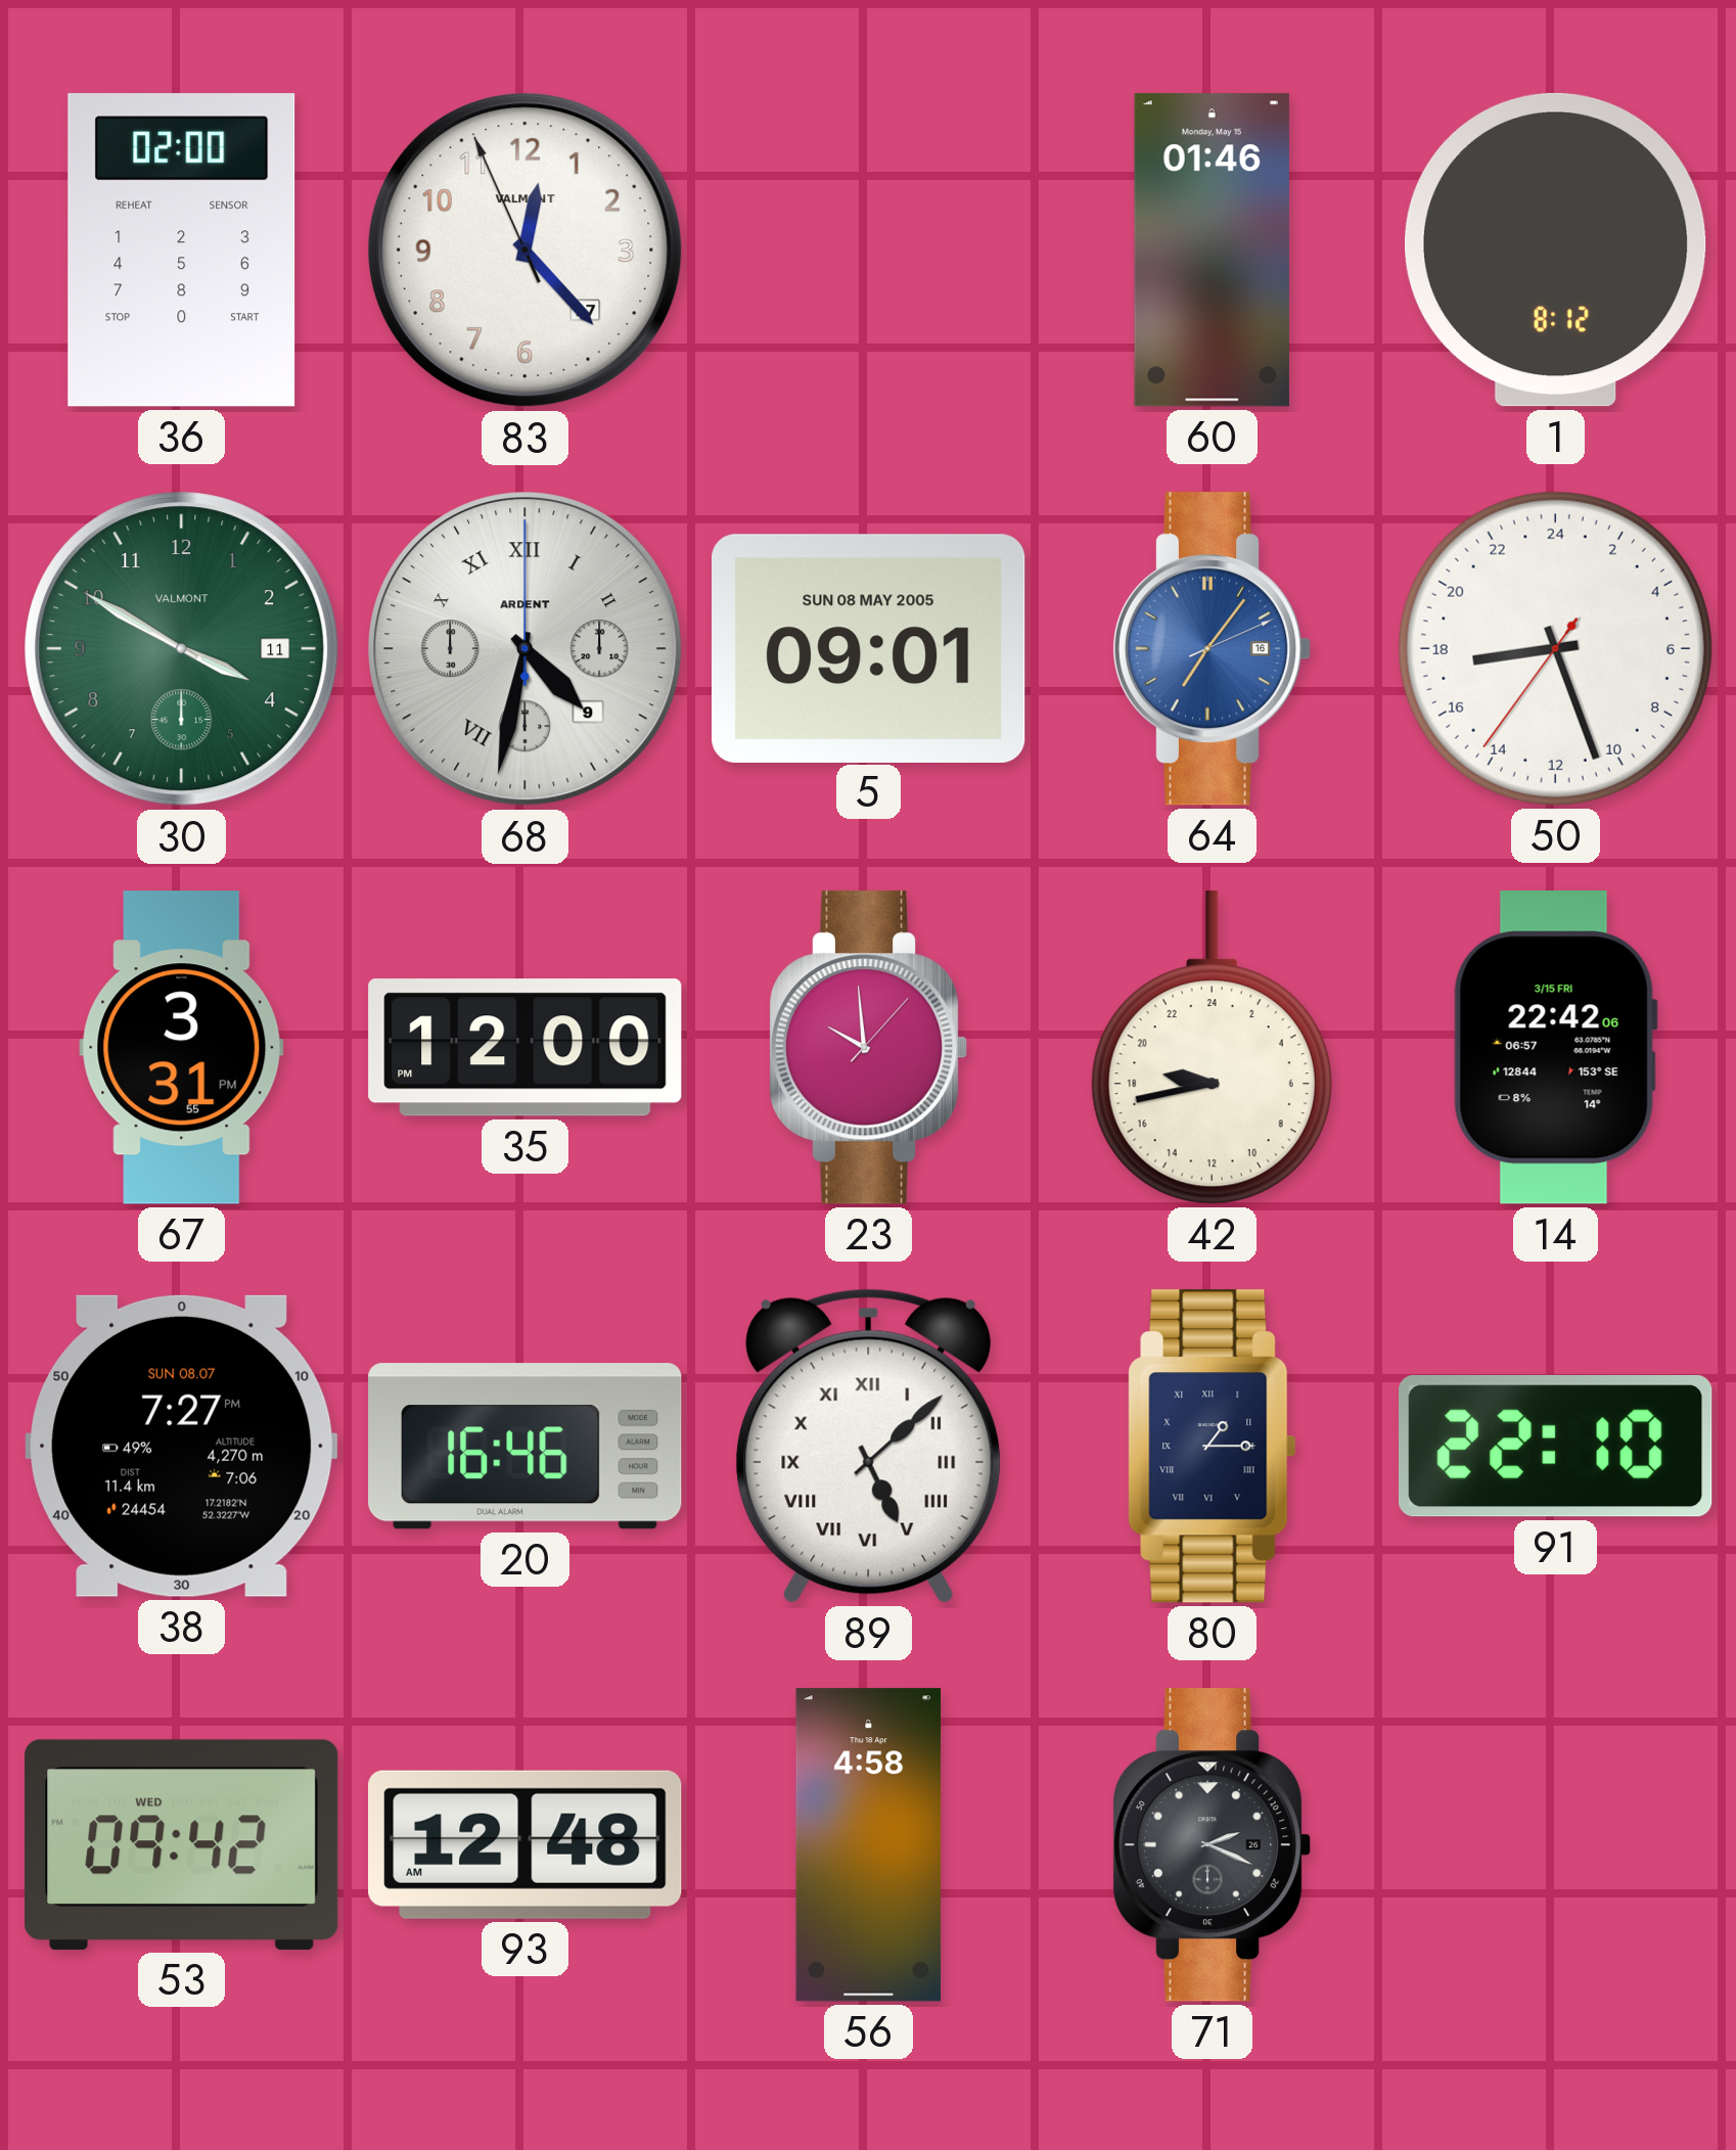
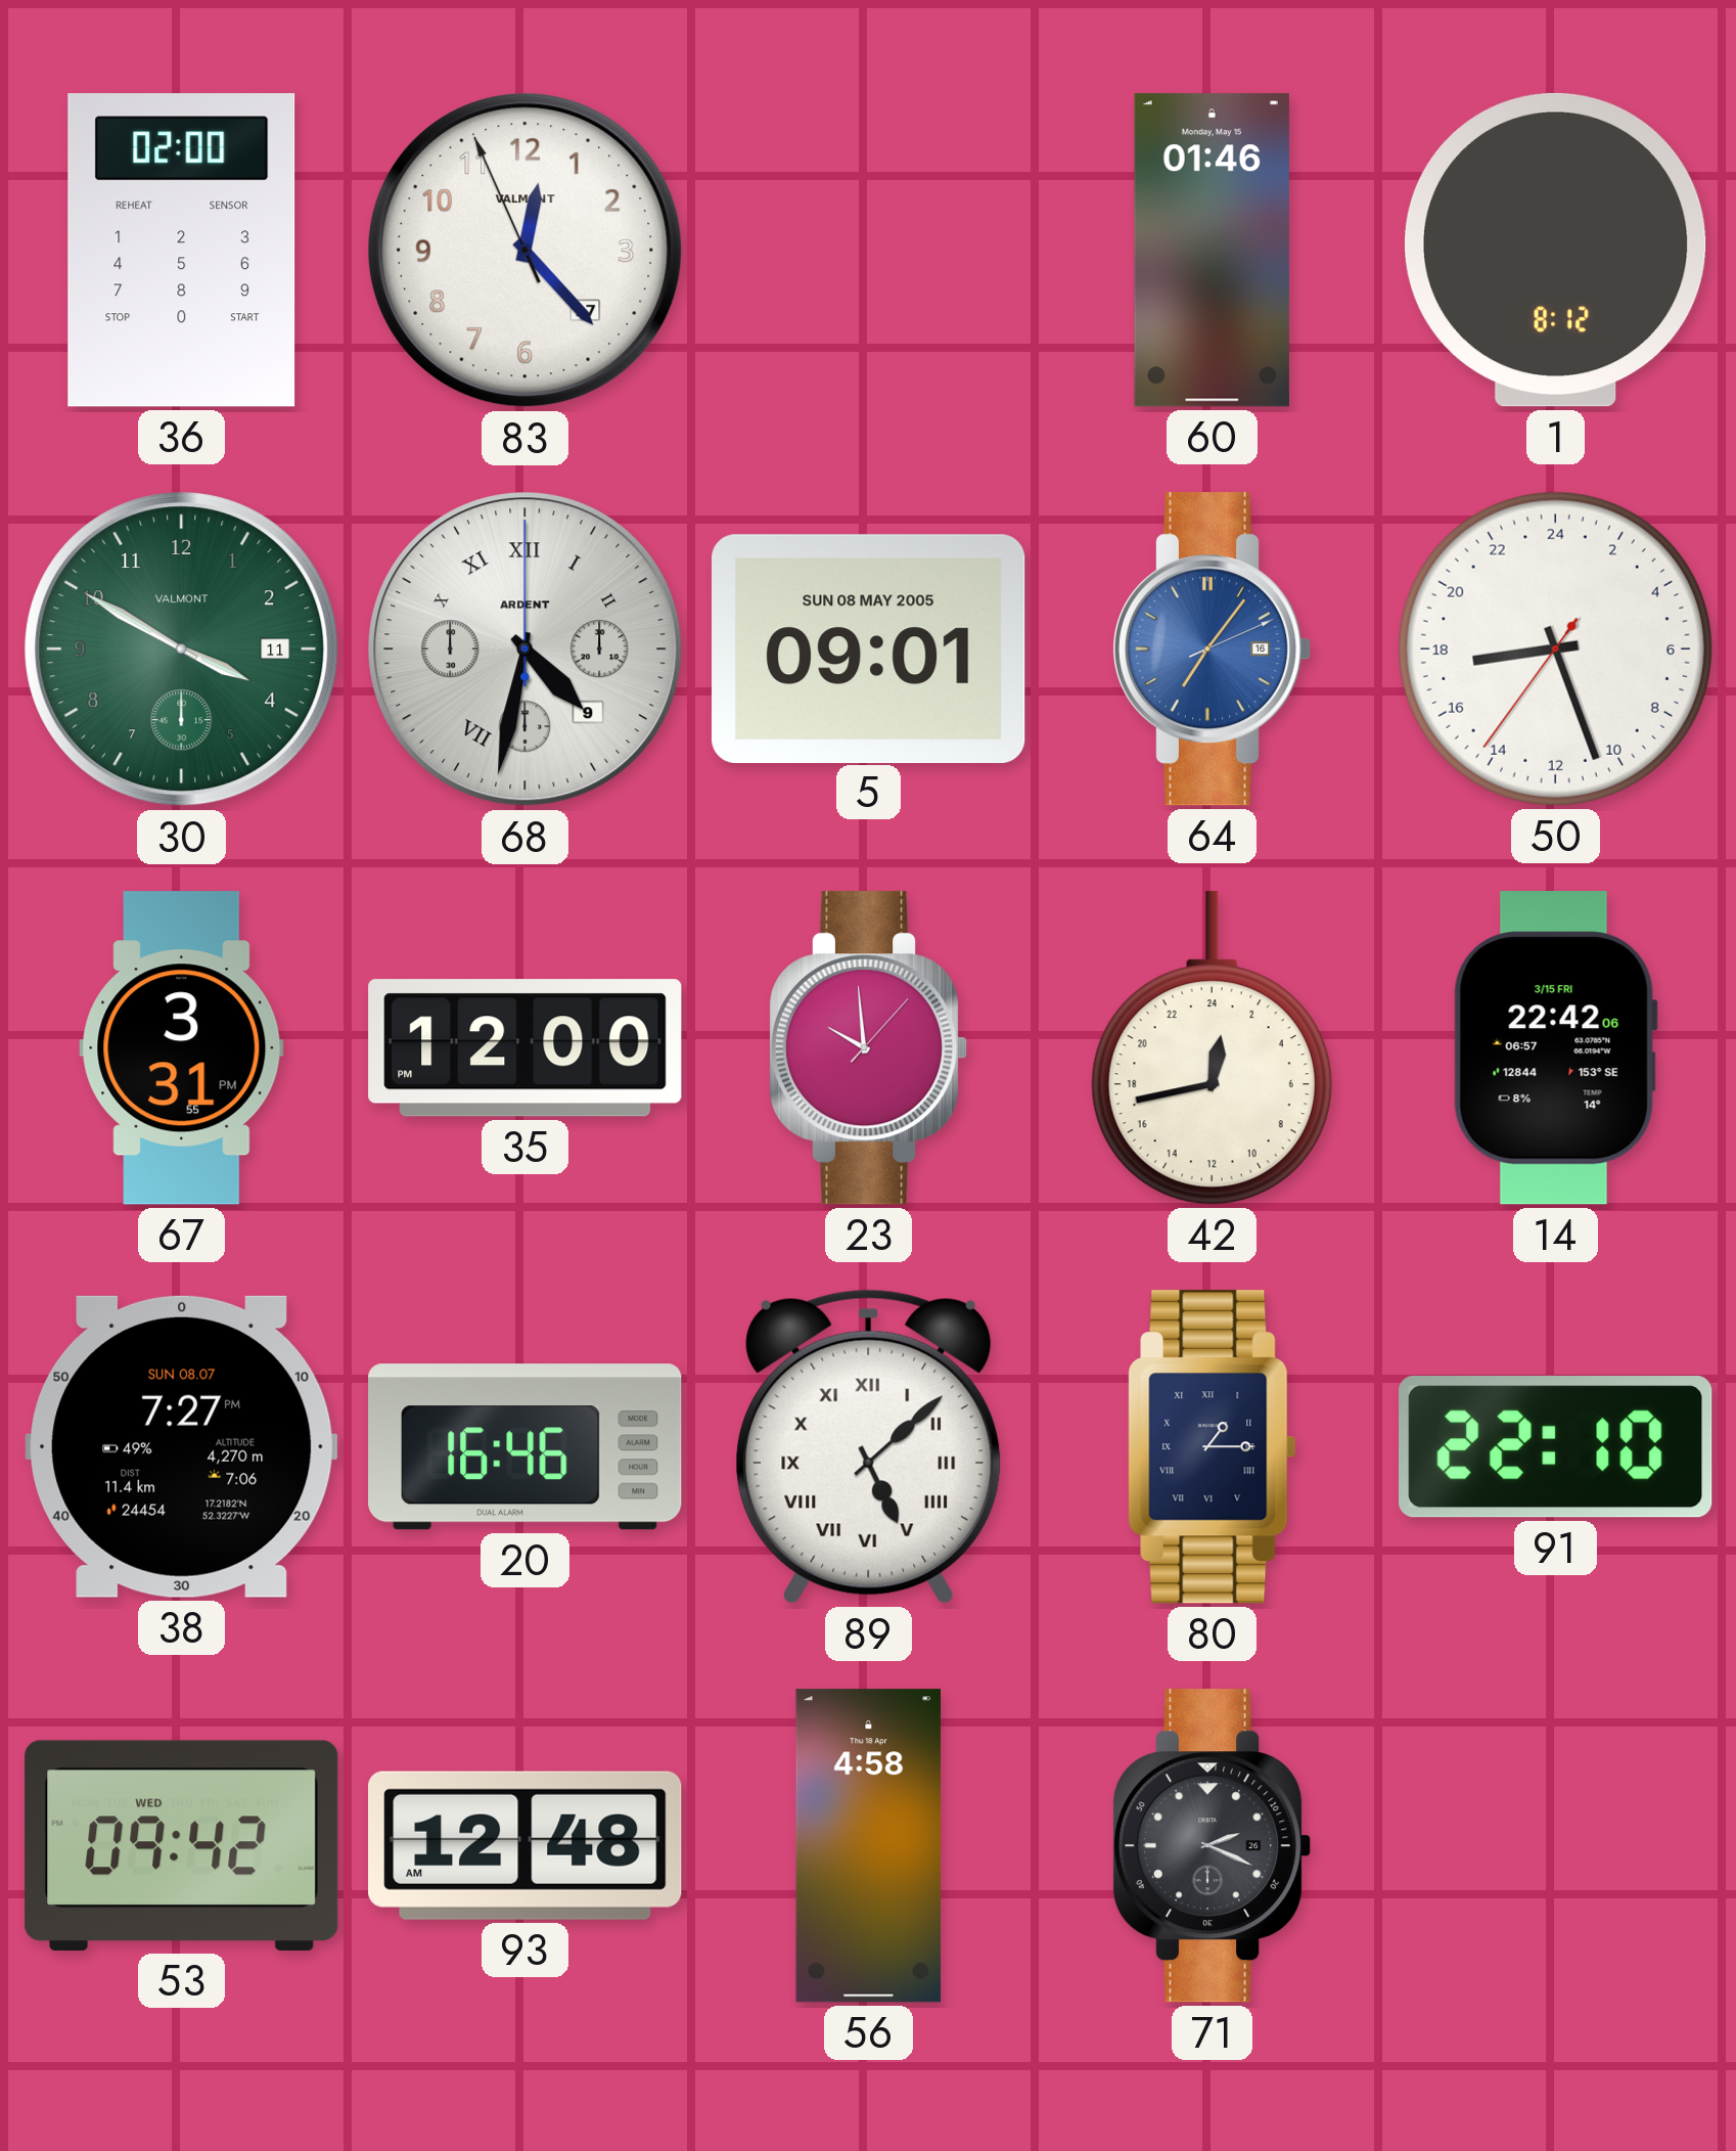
42: 18:43 -> 0:43
